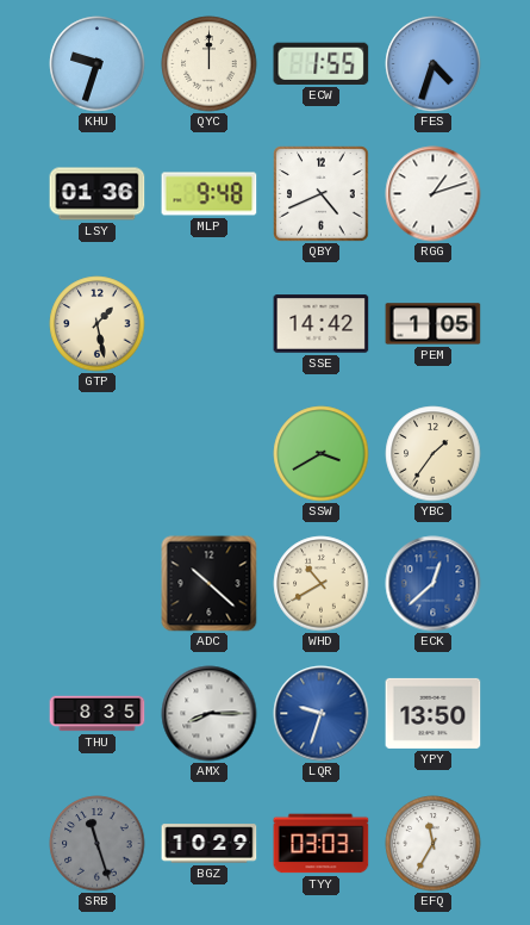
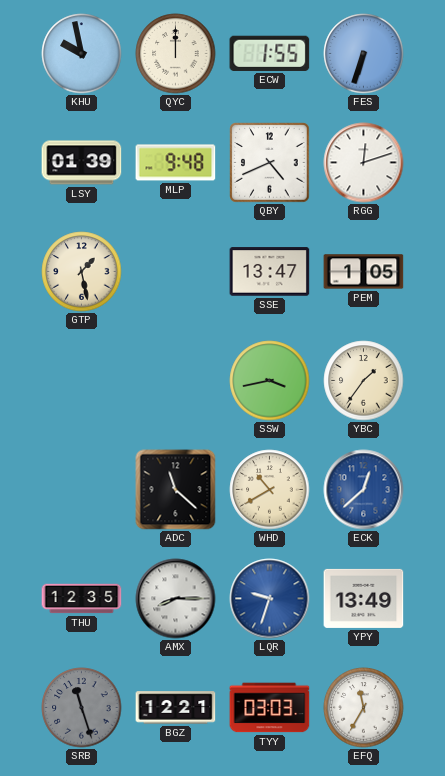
KHU: 9:33 -> 9:58
FES: 4:33 -> 6:33
LSY: 01:36 -> 01:39
RGG: 1:12 -> 12:12
SSE: 14:42 -> 13:47
SSW: 3:40 -> 3:43
ADC: 10:22 -> 11:22
THU: 8:35 -> 12:35
YPY: 13:50 -> 13:49
BGZ: 10:29 -> 12:21
